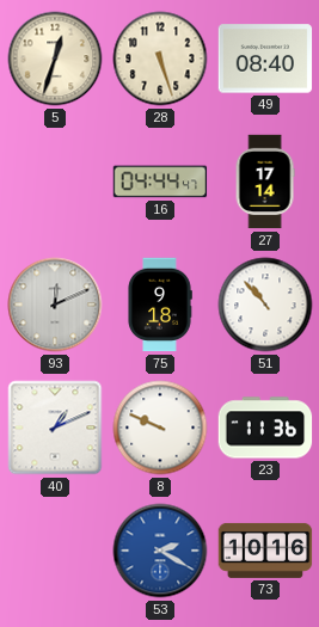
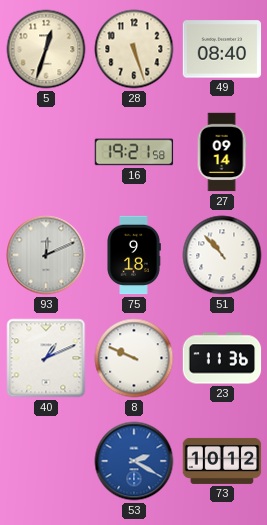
16: 04:44 -> 19:21
27: 17:14 -> 09:14
73: 10:16 -> 10:12
